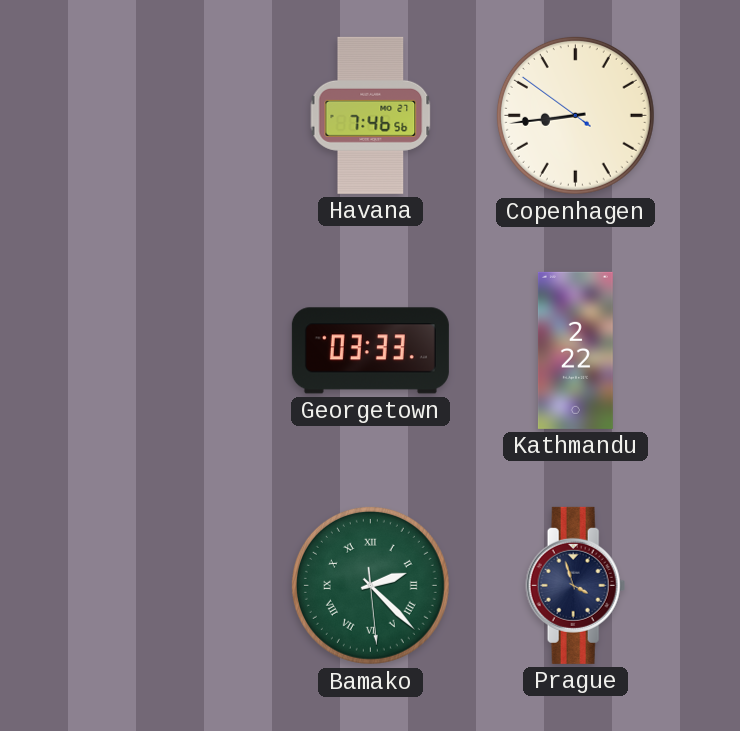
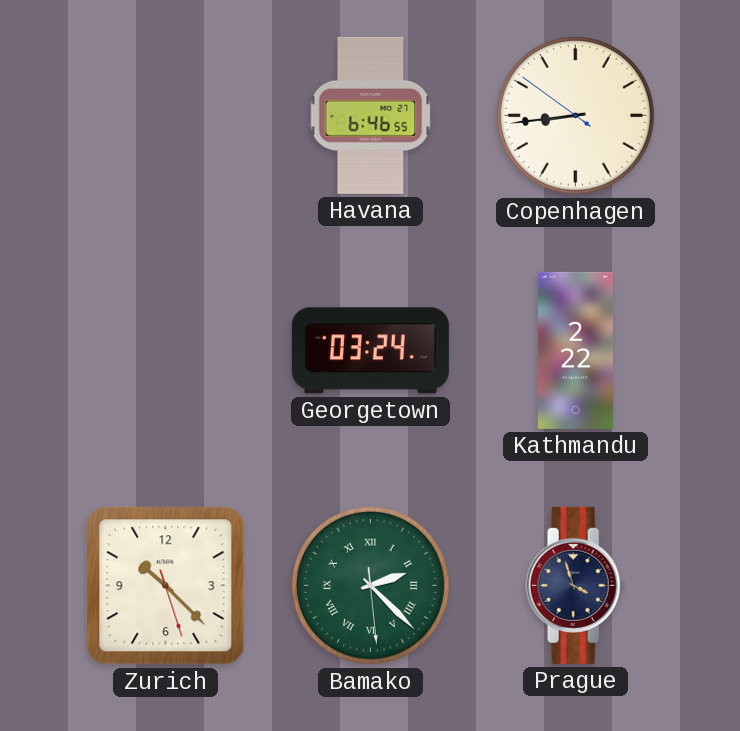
Havana: 7:46 -> 6:46
Georgetown: 03:33 -> 03:24
Zurich: none -> 10:22
